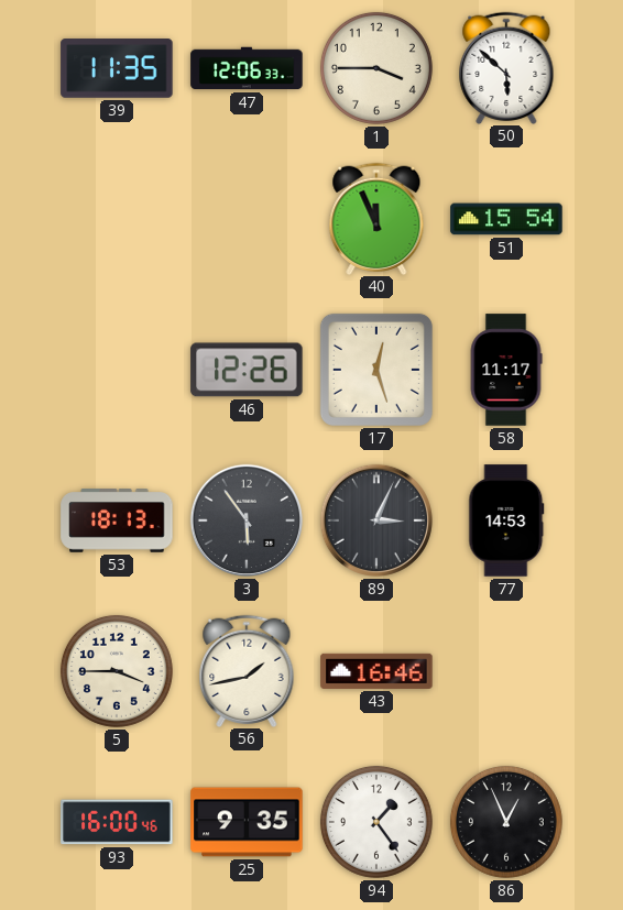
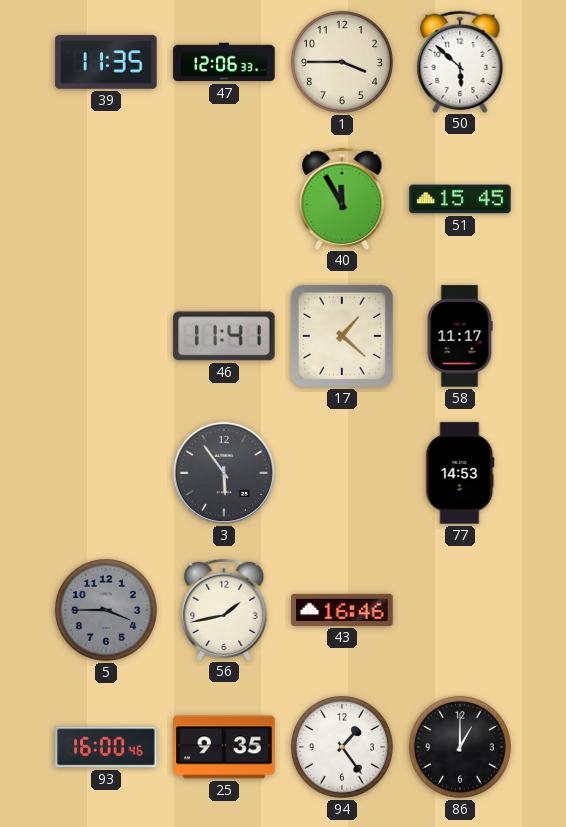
40: 11:56 -> 11:55
51: 15:54 -> 15:45
46: 12:26 -> 11:41
17: 12:27 -> 1:22
53: 18:13 -> none
89: 3:04 -> none
5 dial: cream -> grey
86: 12:56 -> 1:00
